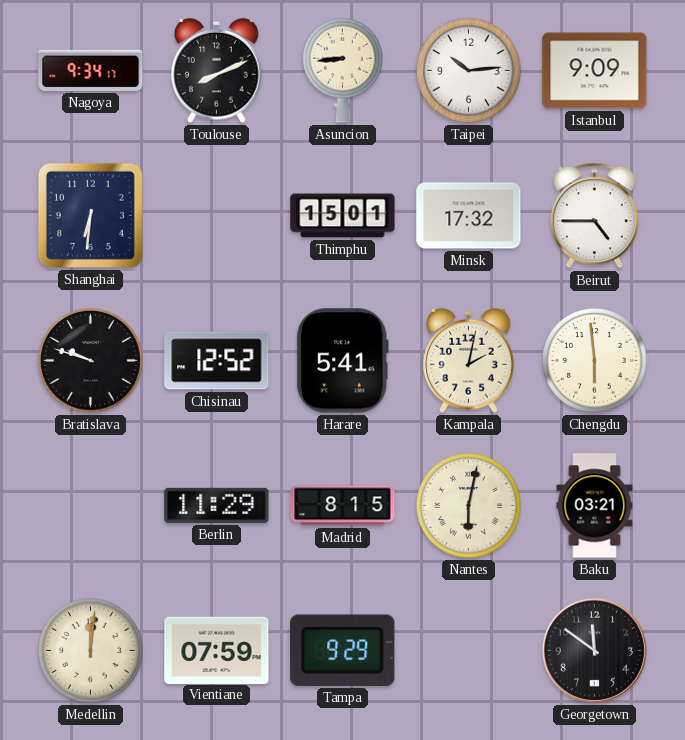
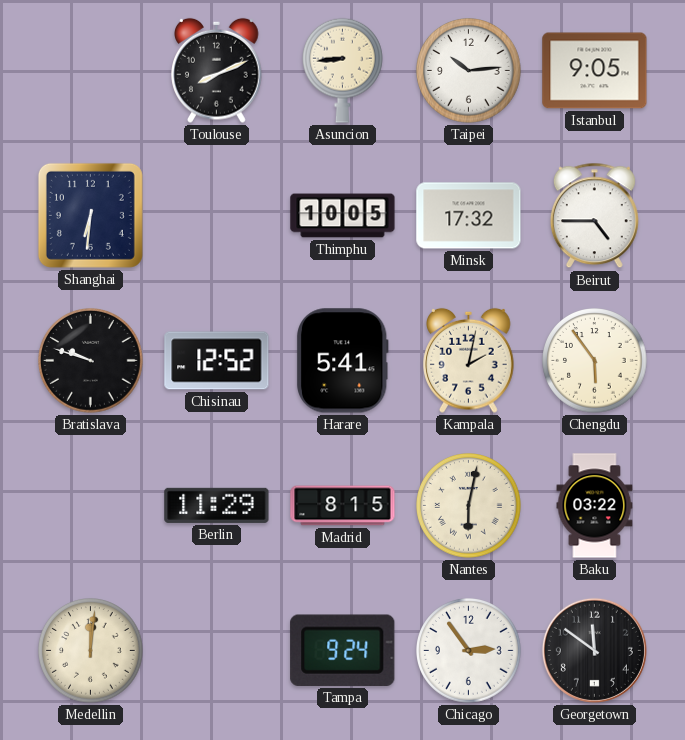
Nagoya: 9:34 -> none
Istanbul: 9:09 -> 9:05
Thimphu: 15:01 -> 10:05
Chengdu: 5:59 -> 5:54
Baku: 03:21 -> 03:22
Vientiane: 07:59 -> none
Tampa: 9:29 -> 9:24
Chicago: none -> 2:54
